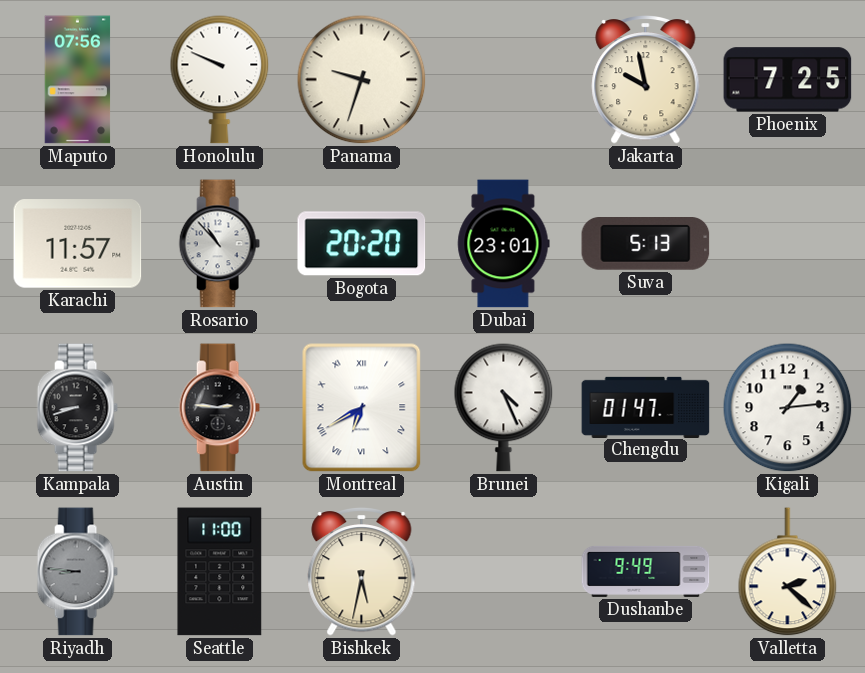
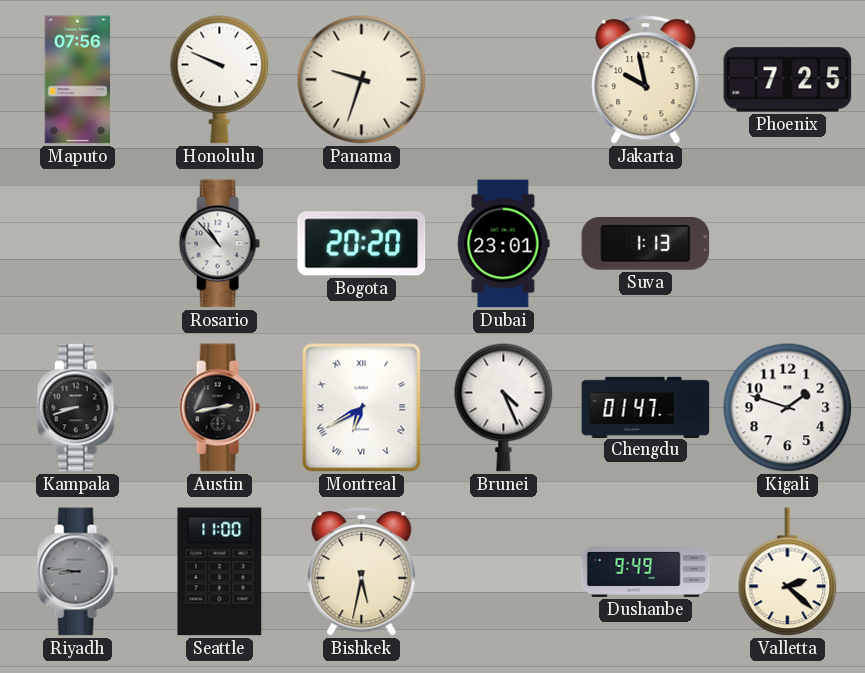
Karachi: 11:57 -> none
Suva: 5:13 -> 1:13
Austin: 2:46 -> 2:43
Kigali: 1:14 -> 1:48
